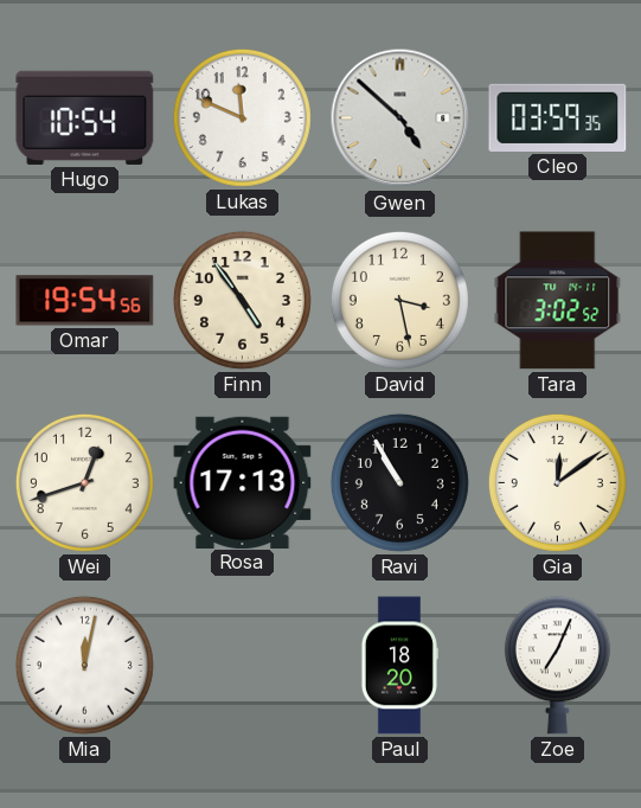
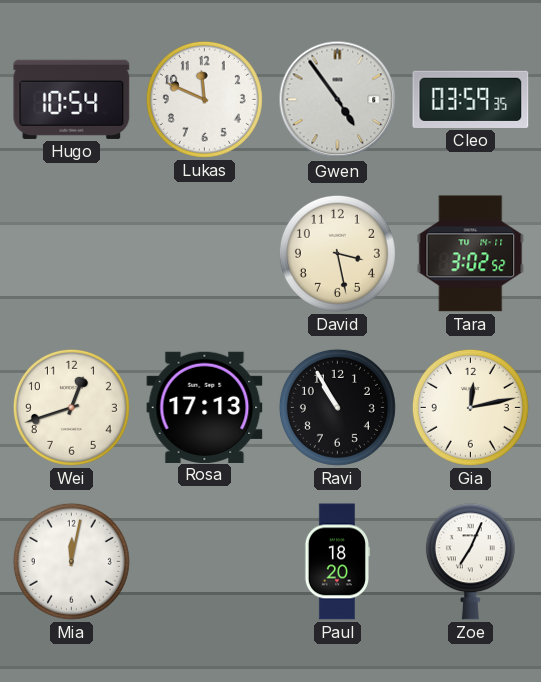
Gwen: 4:52 -> 4:54
Omar: 19:54 -> none
Finn: 4:54 -> none
Gia: 12:09 -> 12:13
